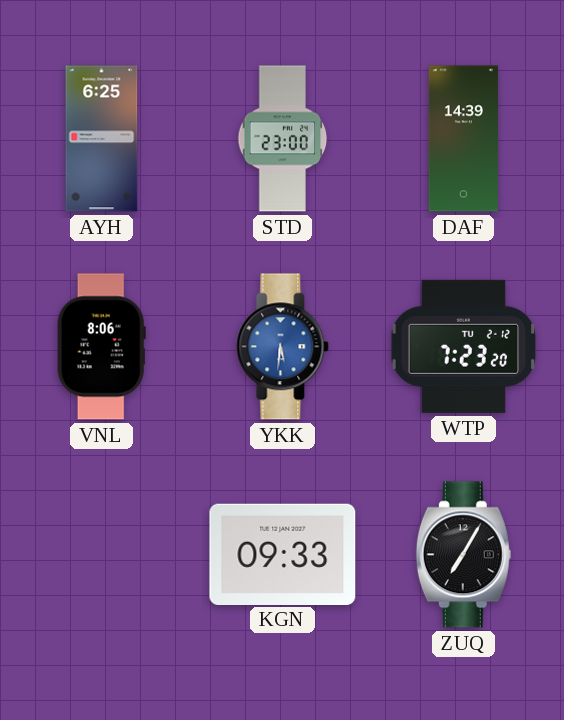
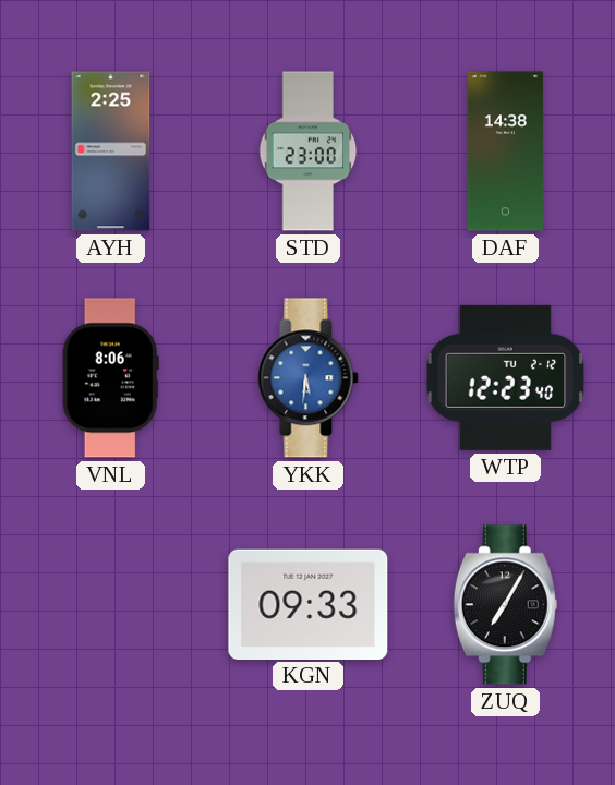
AYH: 6:25 -> 2:25
DAF: 14:39 -> 14:38
WTP: 7:23 -> 12:23
